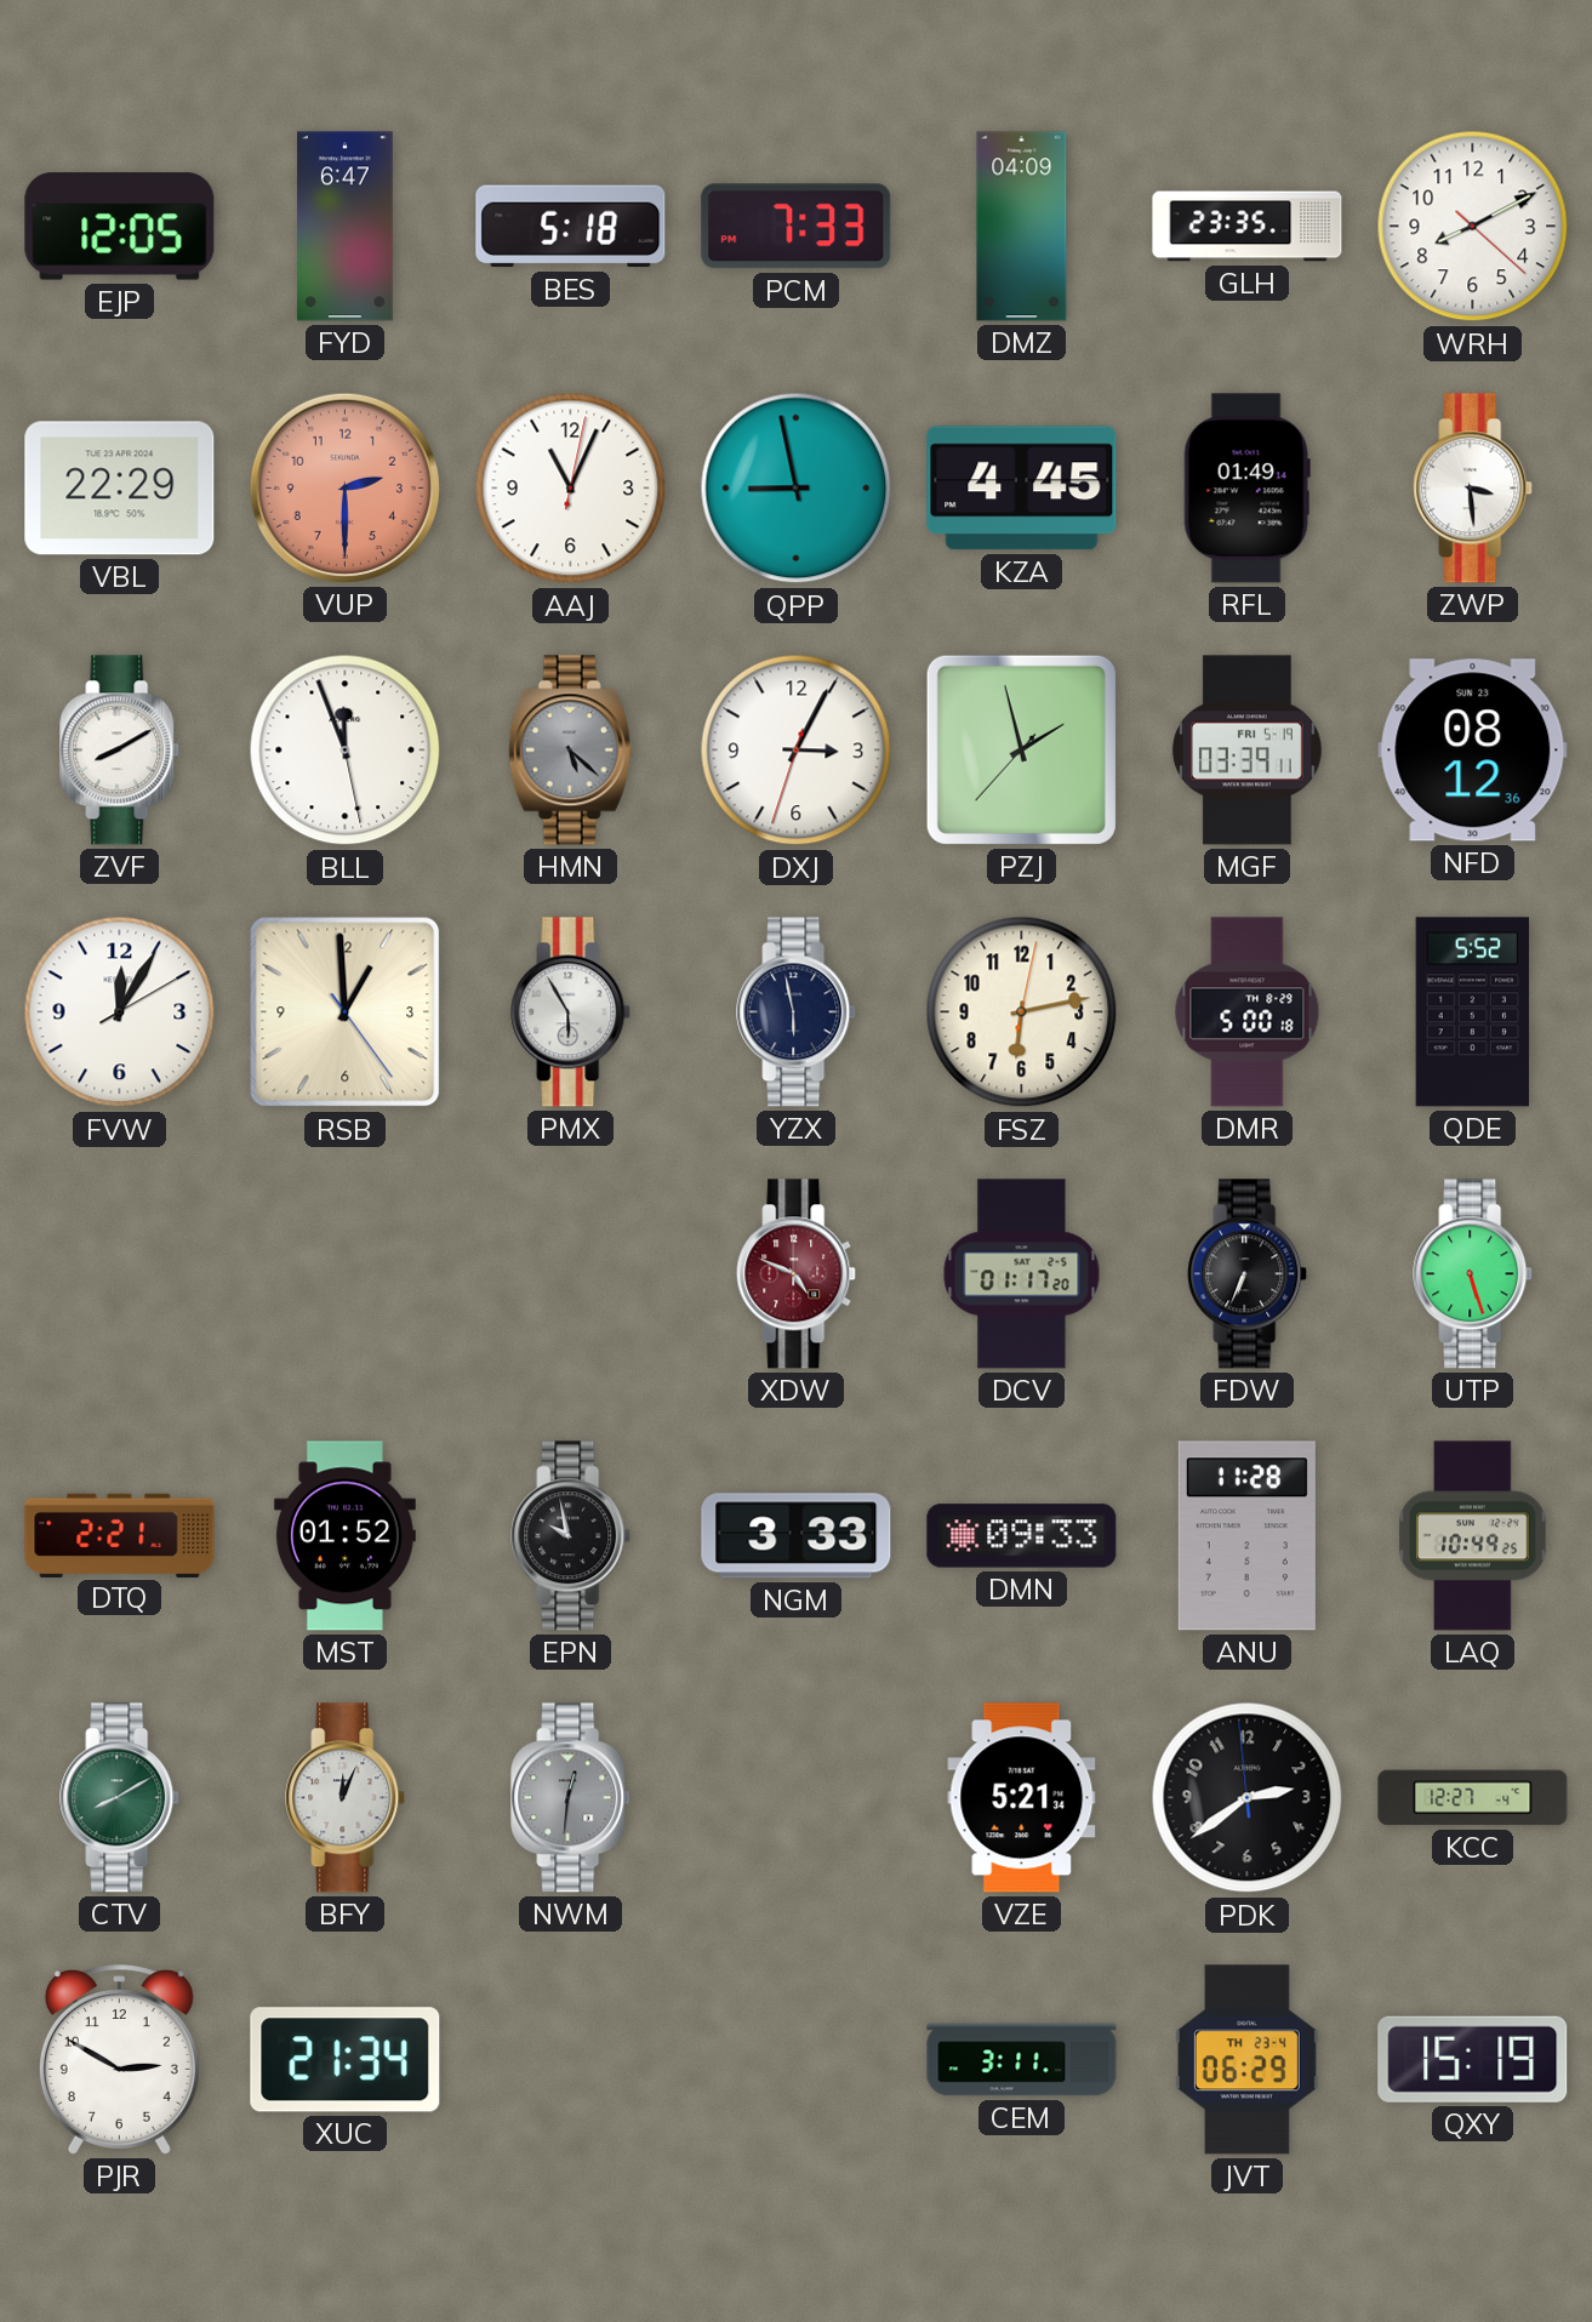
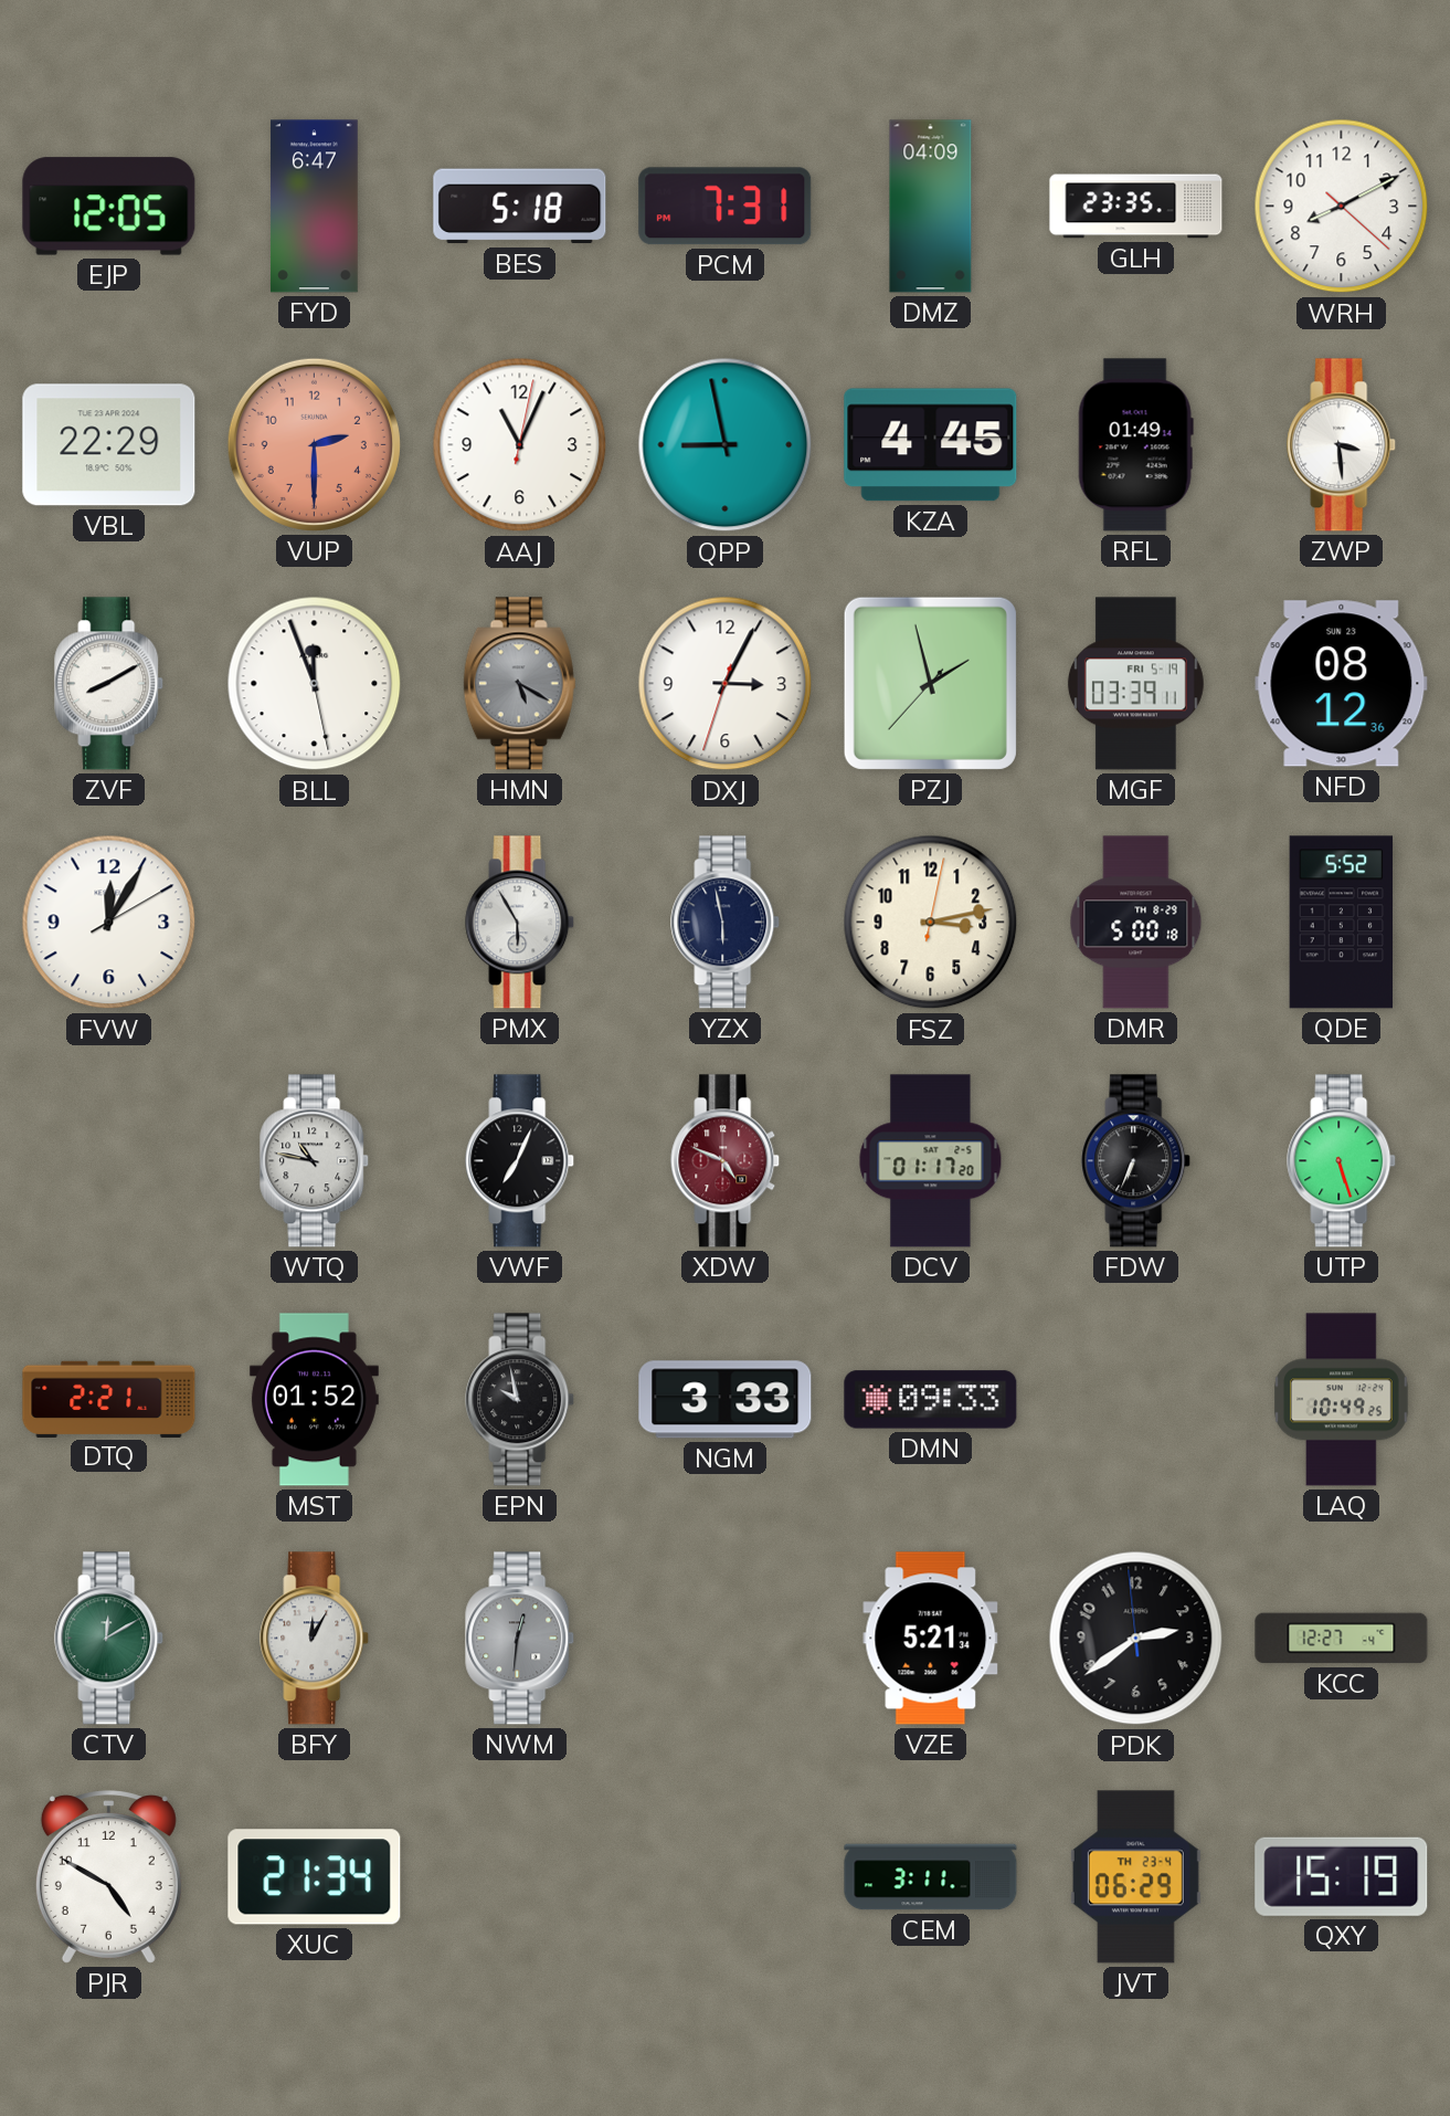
PCM: 7:33 -> 7:31
HMN: 5:22 -> 5:20
RSB: 12:59 -> none
FSZ: 6:13 -> 3:13
WTQ: none -> 10:47
VWF: none -> 7:04
ANU: 11:28 -> none
CTV: 8:10 -> 12:10
BFY: 12:04 -> 12:05
PJR: 2:50 -> 4:50
